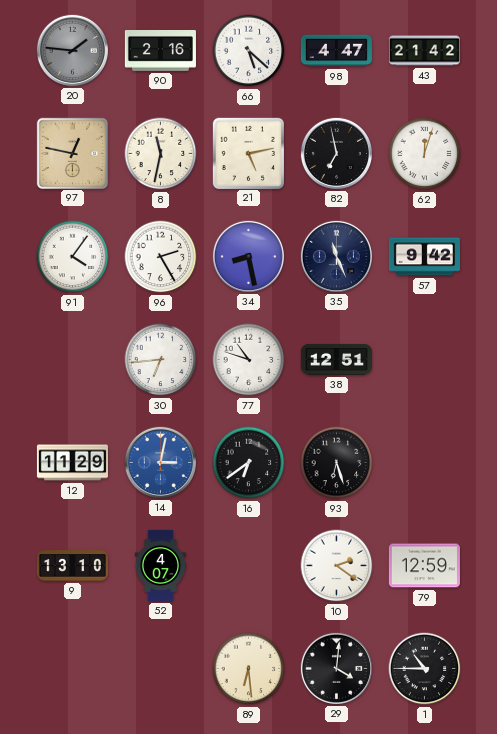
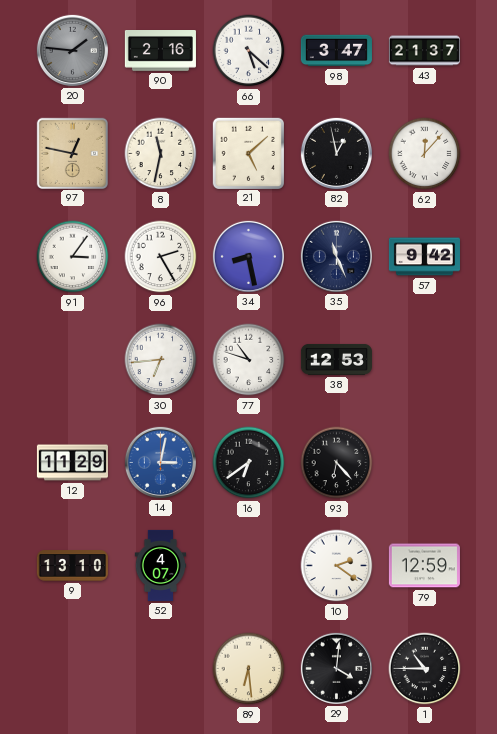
98: 4:47 -> 3:47
43: 21:42 -> 21:37
21: 5:13 -> 5:08
82: 6:58 -> 12:58
62: 12:03 -> 12:07
91: 4:06 -> 3:06
38: 12:51 -> 12:53
93: 6:27 -> 6:23
